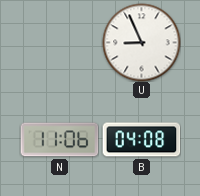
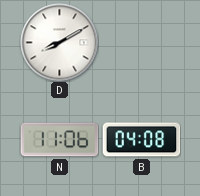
D: none -> 8:10
U: 8:56 -> none
